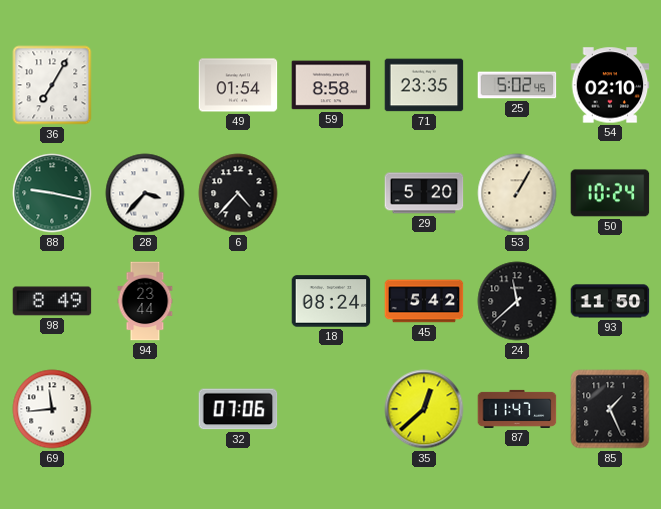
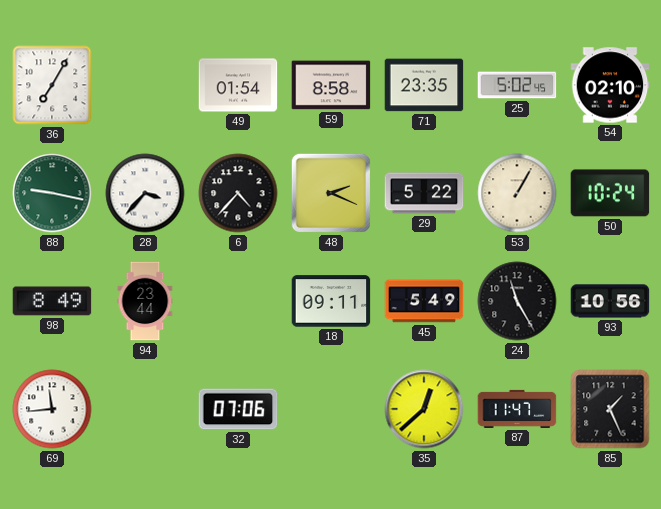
48: none -> 2:19
29: 5:20 -> 5:22
18: 08:24 -> 09:11
45: 5:42 -> 5:49
24: 11:38 -> 11:25
93: 11:50 -> 10:56
